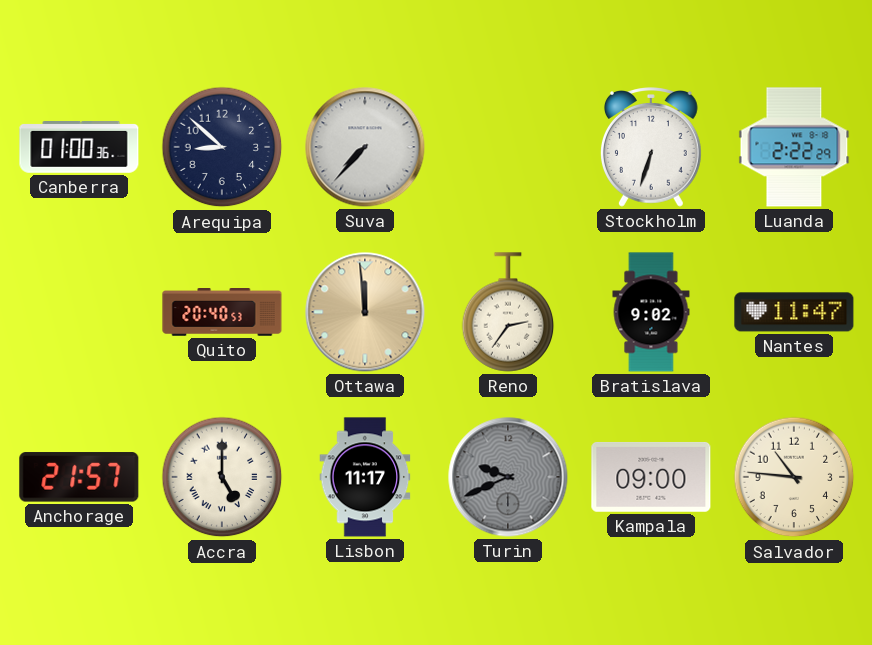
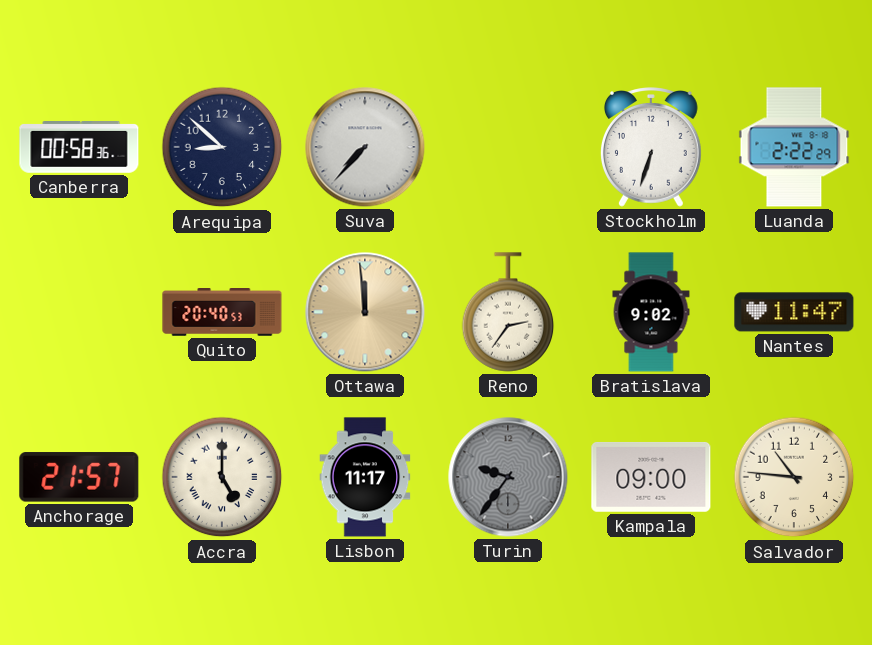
Canberra: 01:00 -> 00:58
Turin: 9:41 -> 9:36
